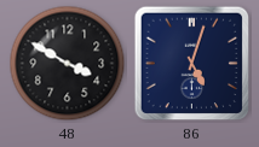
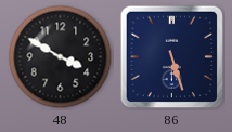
86: 5:03 -> 5:27
